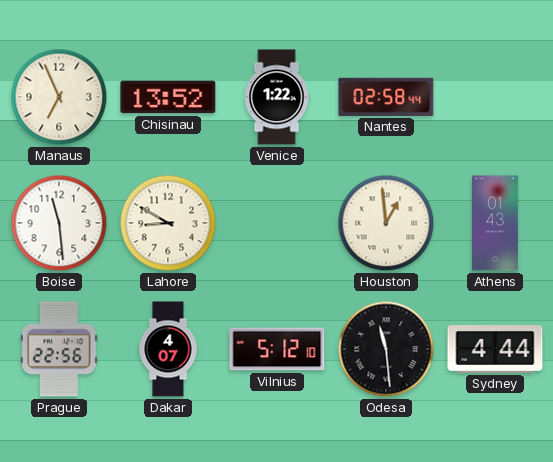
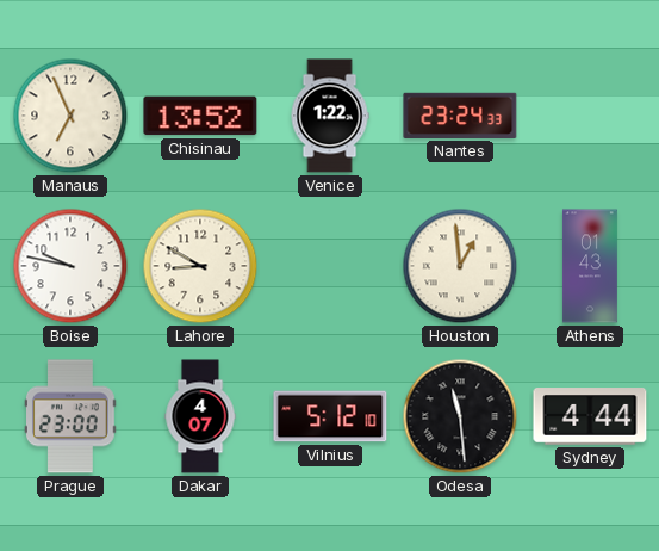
Nantes: 02:58 -> 23:24
Boise: 11:29 -> 9:47
Prague: 22:56 -> 23:00
